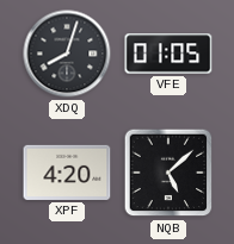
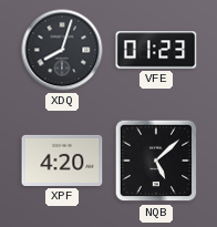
VFE: 01:05 -> 01:23
